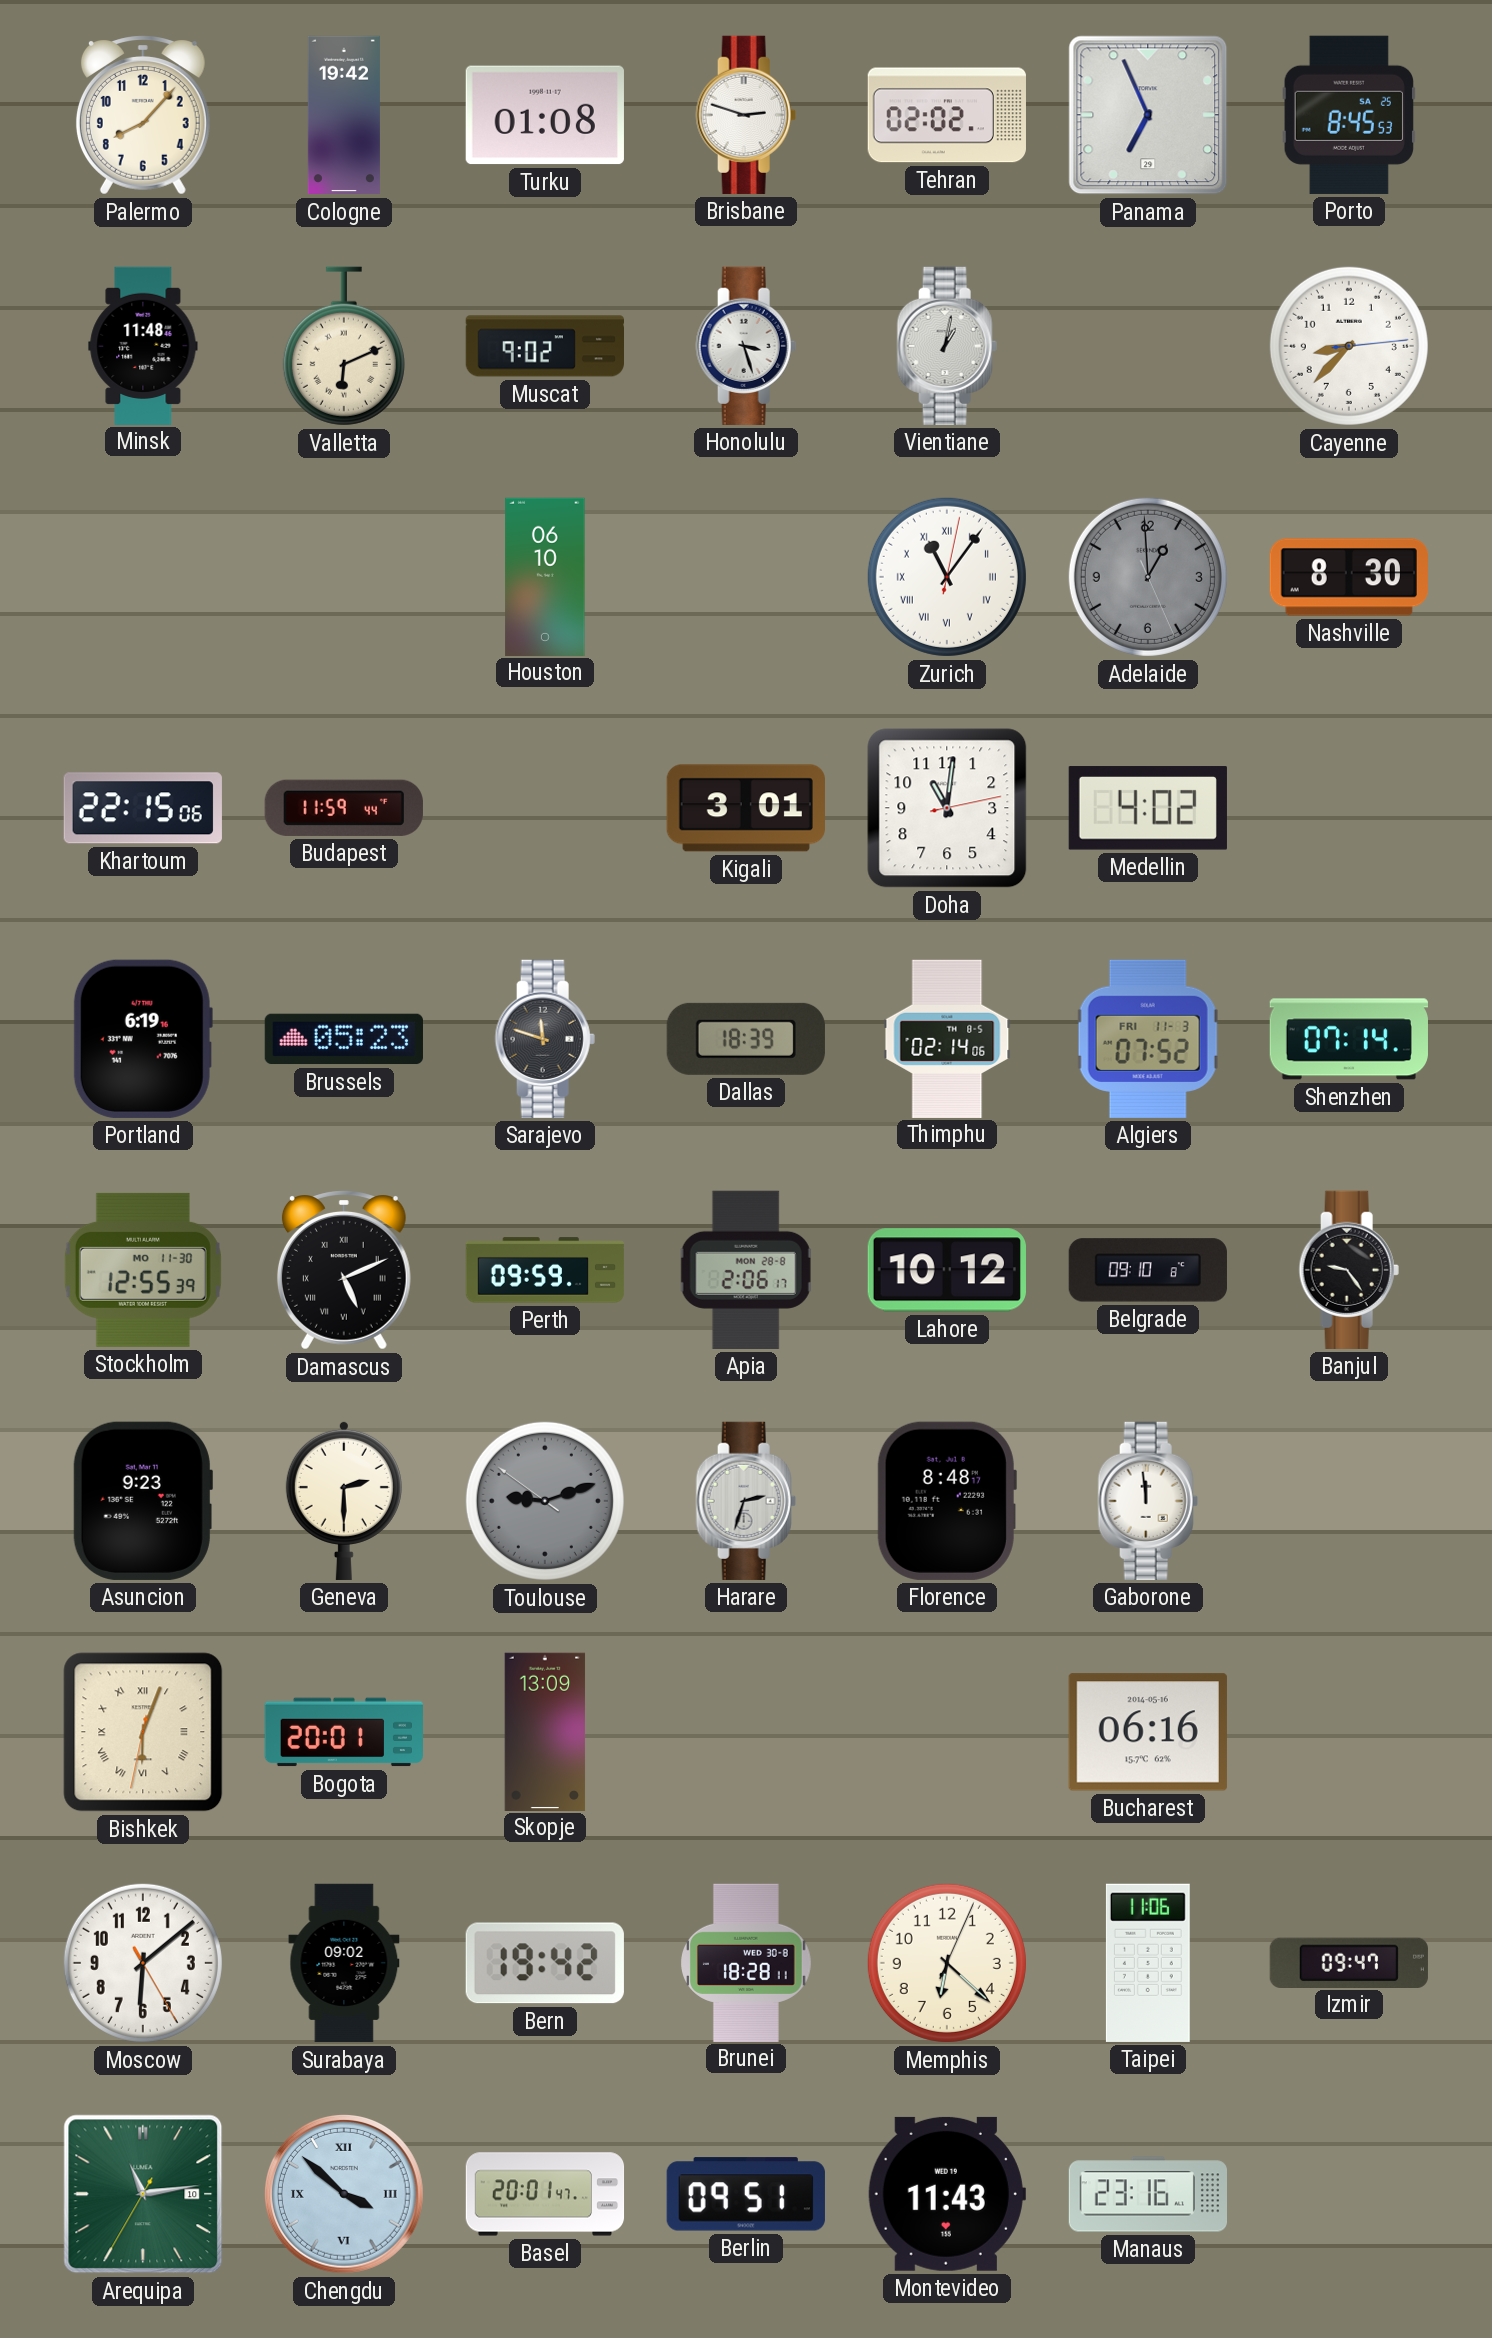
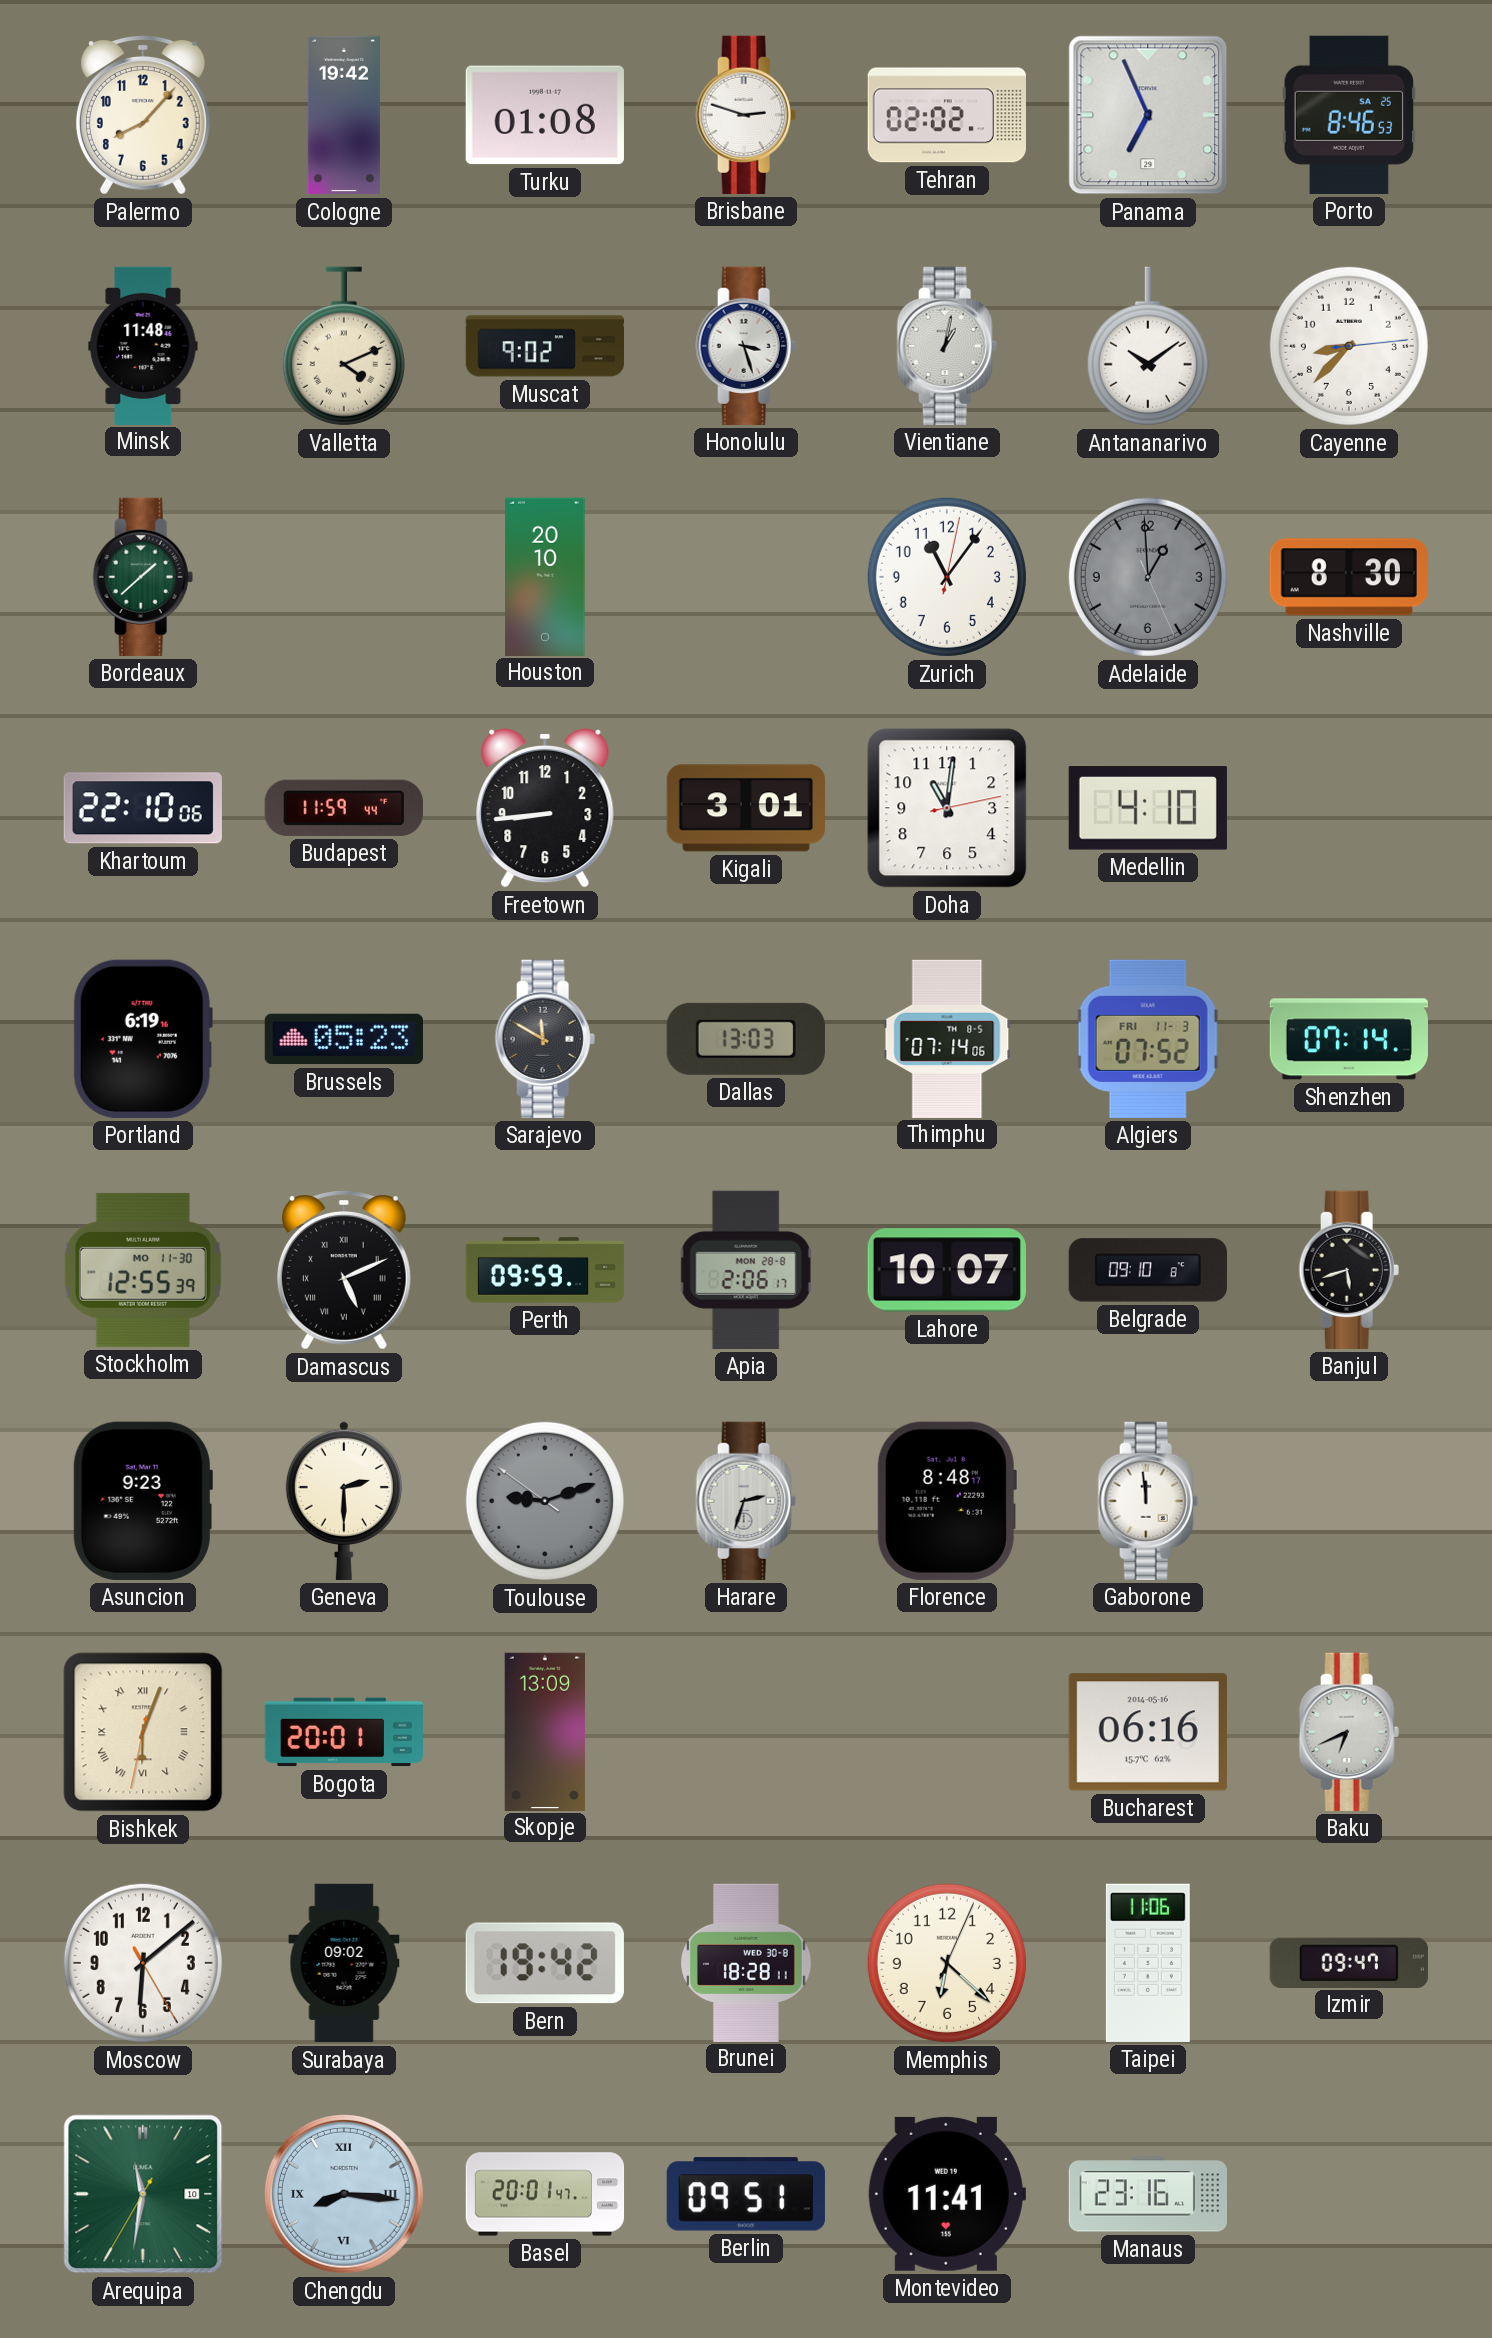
Porto: 8:45 -> 8:46
Valletta: 6:11 -> 4:11
Antananarivo: none -> 10:09
Bordeaux: none -> 1:38
Houston: 06:10 -> 20:10
Zurich numerals: Roman -> Arabic
Khartoum: 22:15 -> 22:10
Freetown: none -> 8:44
Medellin: 4:02 -> 4:10
Sarajevo: 11:48 -> 11:50
Dallas: 18:39 -> 13:03
Thimphu: 02:14 -> 07:14
Lahore: 10:12 -> 10:07
Banjul: 9:24 -> 5:42
Baku: none -> 6:41
Arequipa: 11:13 -> 11:31
Chengdu: 3:52 -> 8:16
Montevideo: 11:43 -> 11:41
